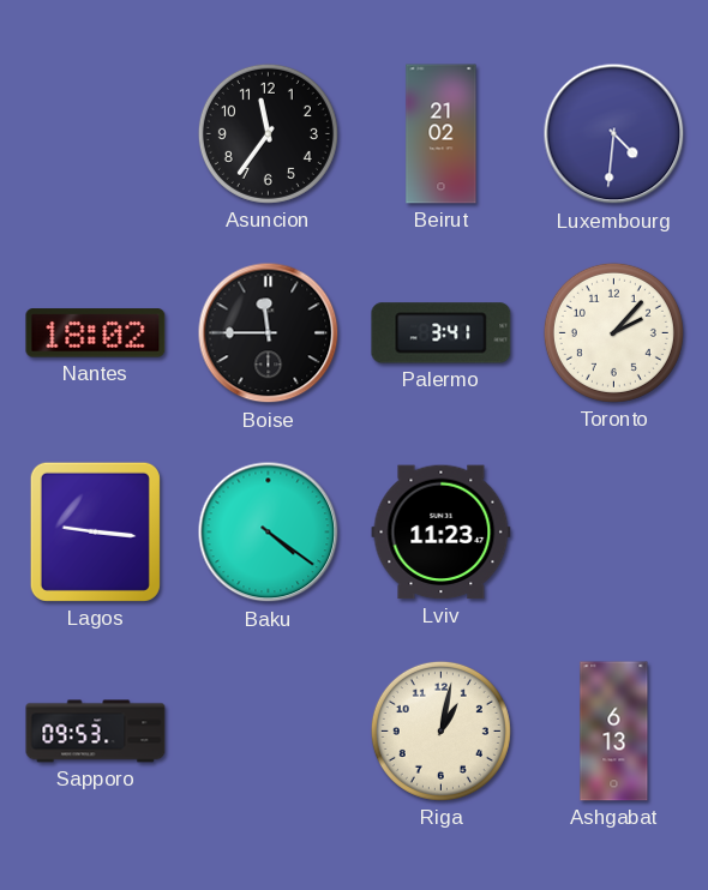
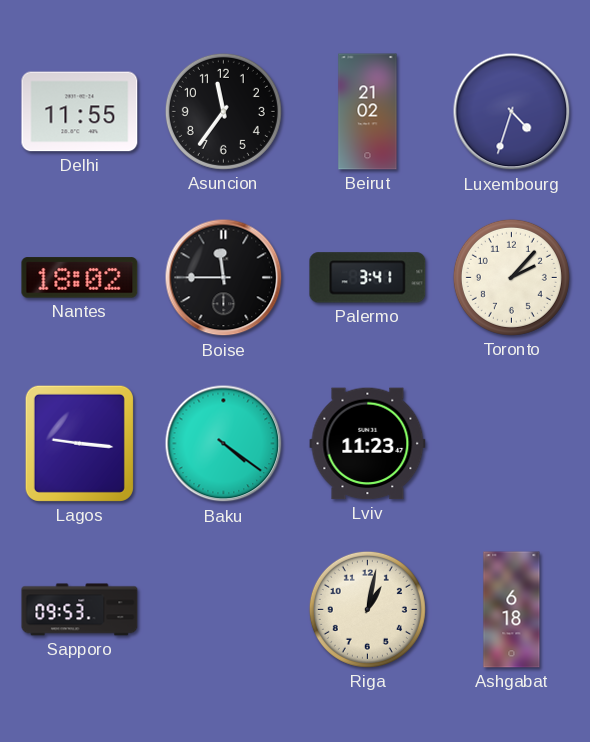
Delhi: none -> 11:55
Luxembourg: 4:31 -> 4:33
Ashgabat: 6:13 -> 6:18
